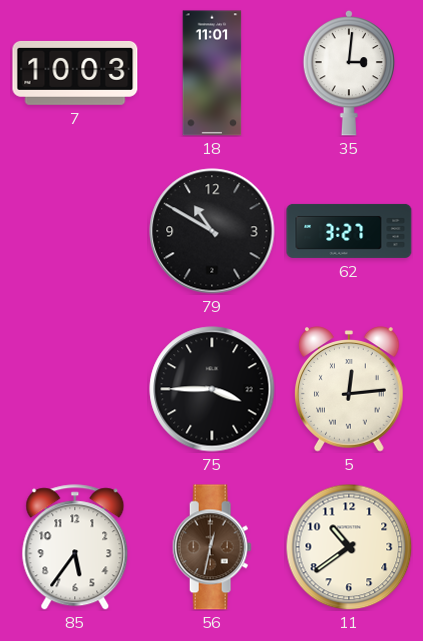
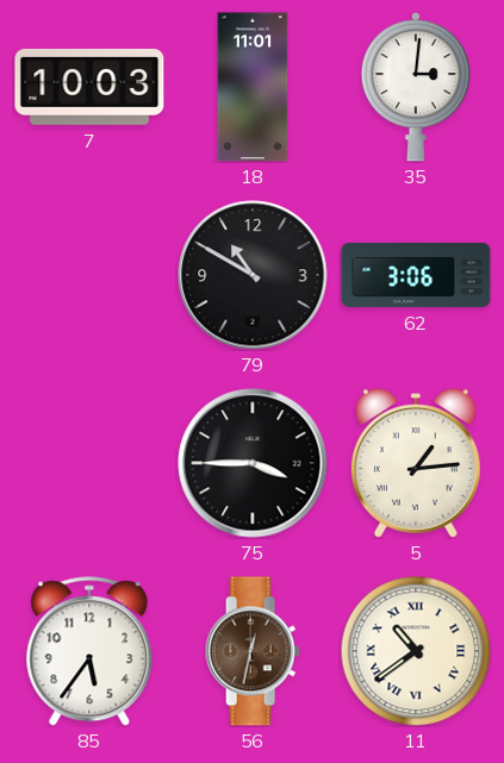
62: 3:27 -> 3:06
5: 12:14 -> 1:14
11 numerals: Arabic -> Roman
